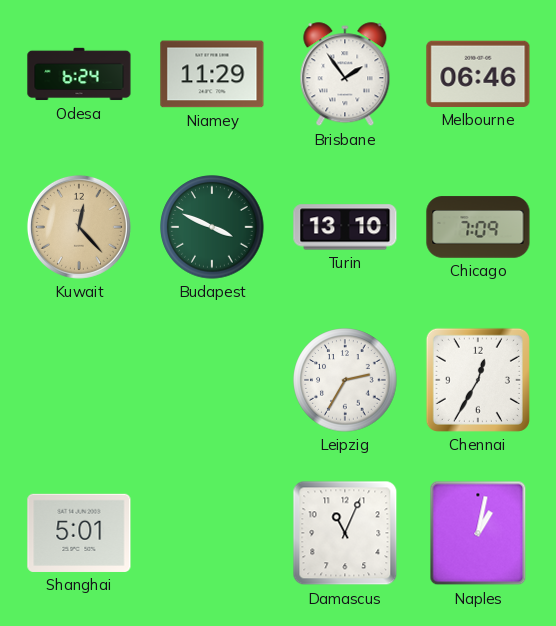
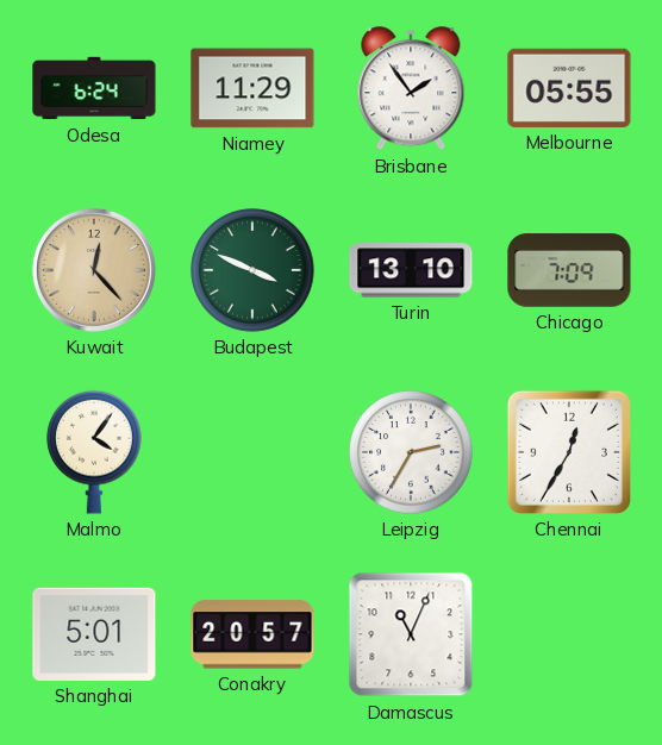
Melbourne: 06:46 -> 05:55
Malmo: none -> 4:06
Conakry: none -> 20:57
Naples: 1:02 -> none
